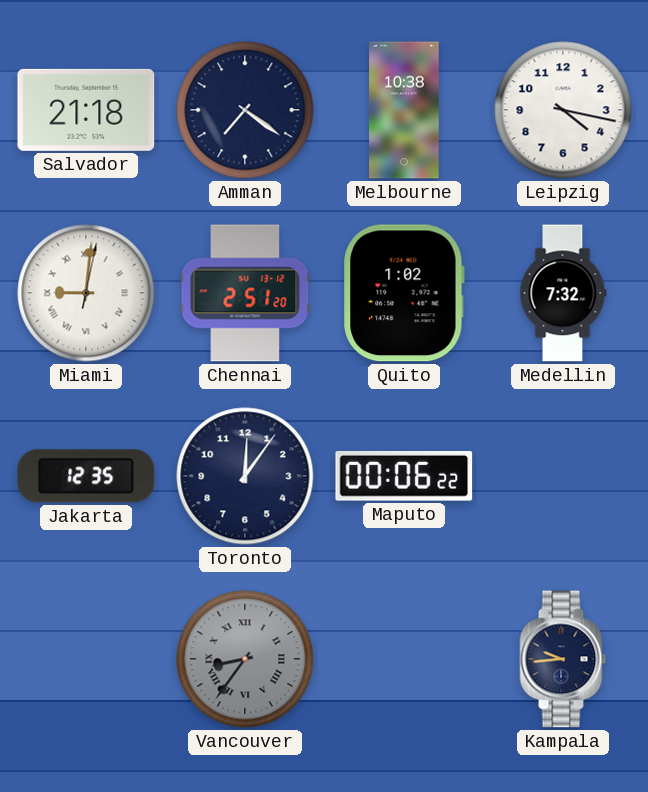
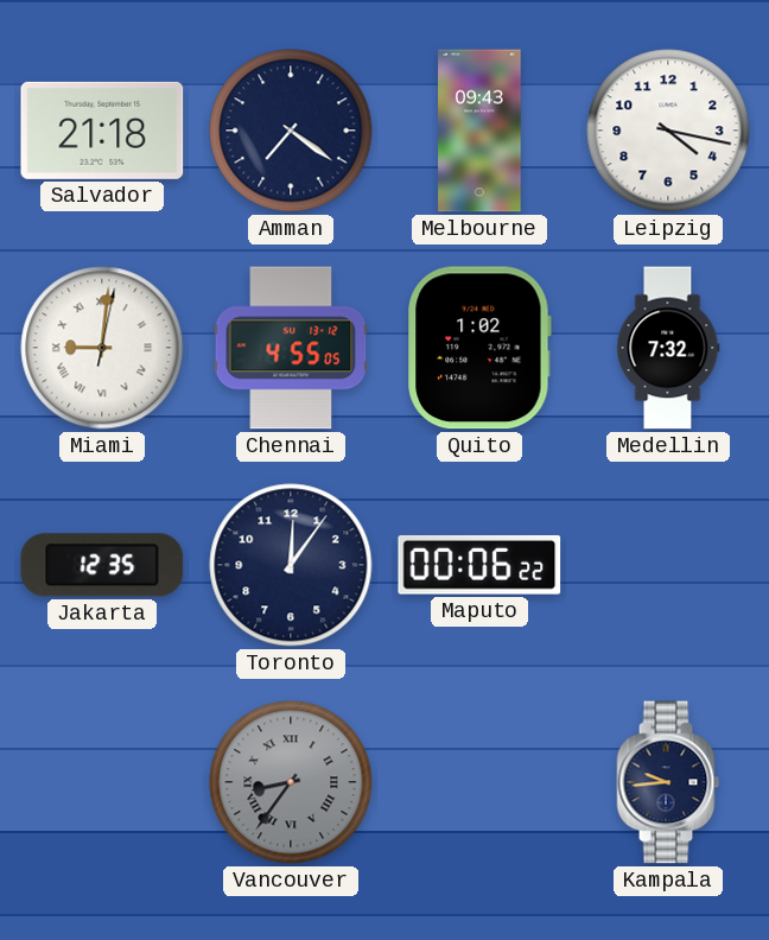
Melbourne: 10:38 -> 09:43
Chennai: 2:51 -> 4:55
